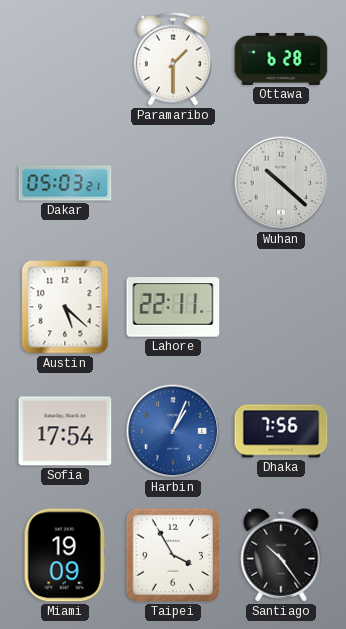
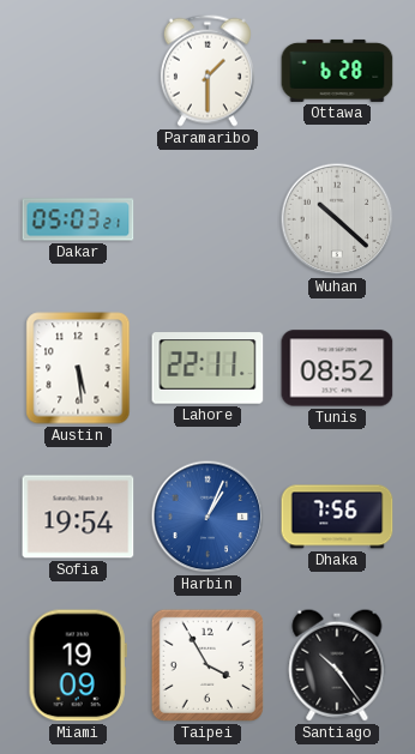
Austin: 5:22 -> 5:29
Tunis: none -> 08:52
Sofia: 17:54 -> 19:54
